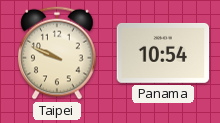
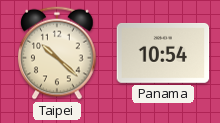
Taipei: 9:49 -> 10:22
